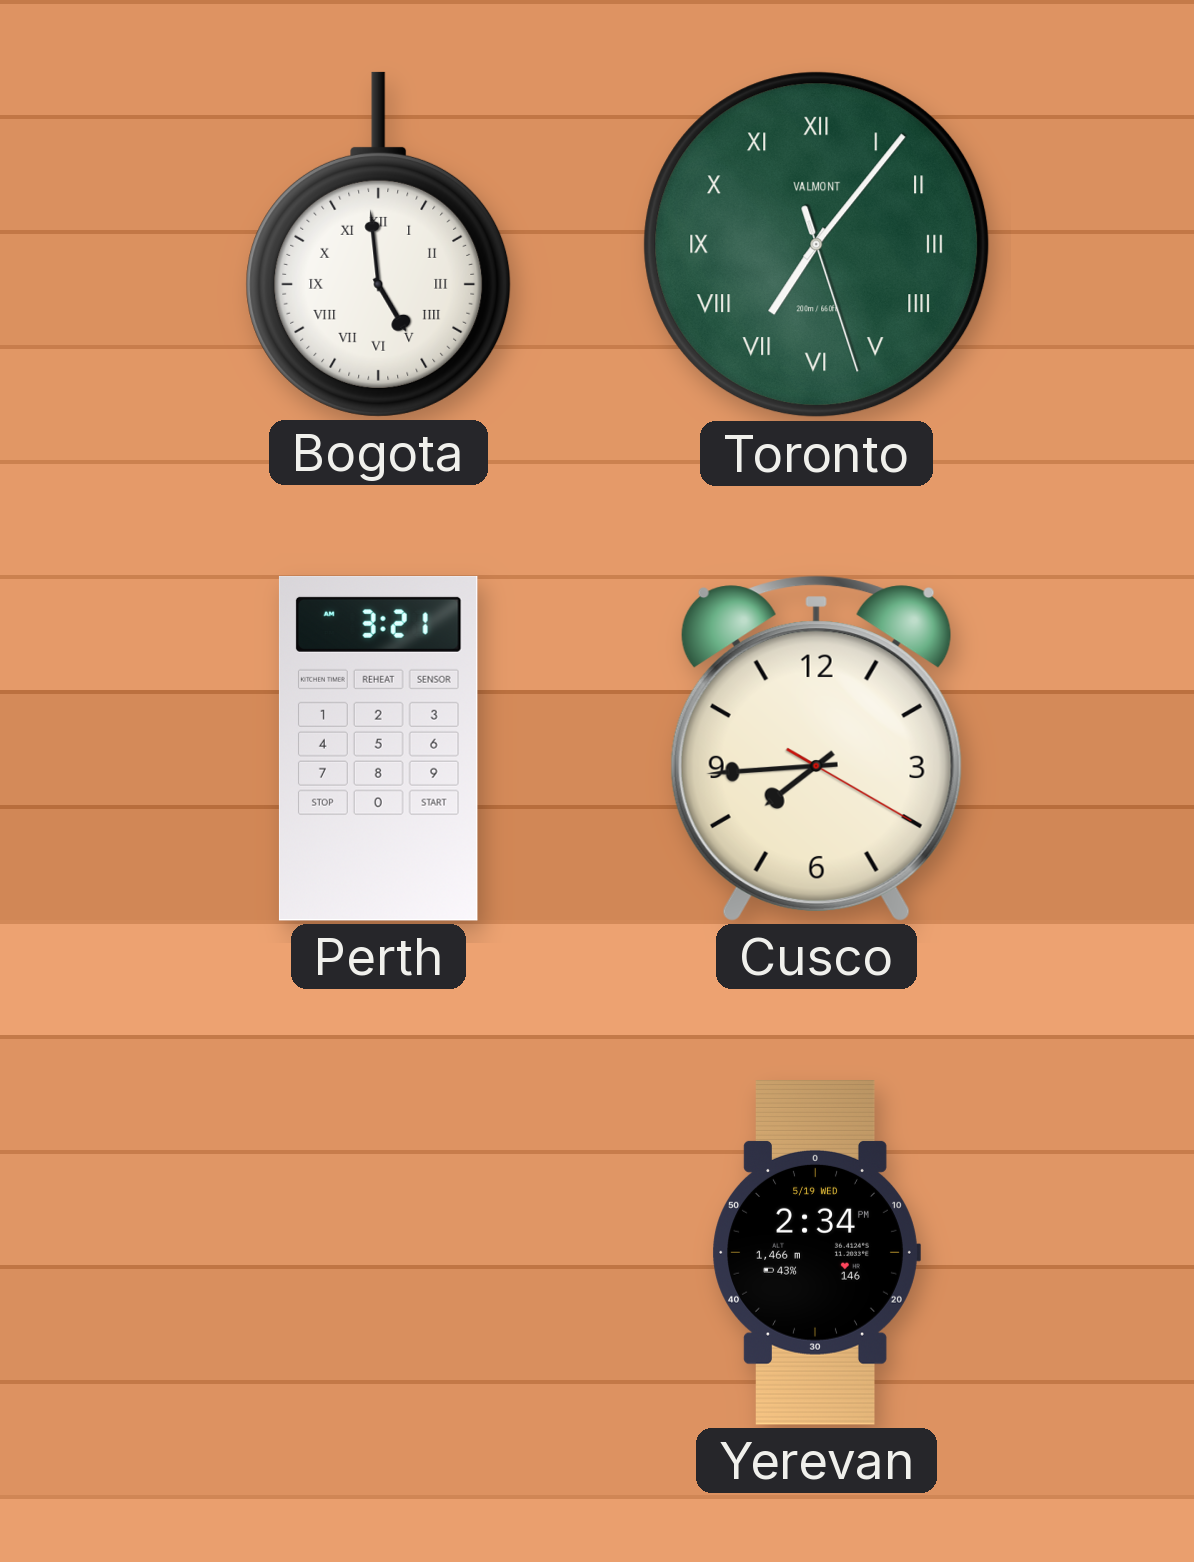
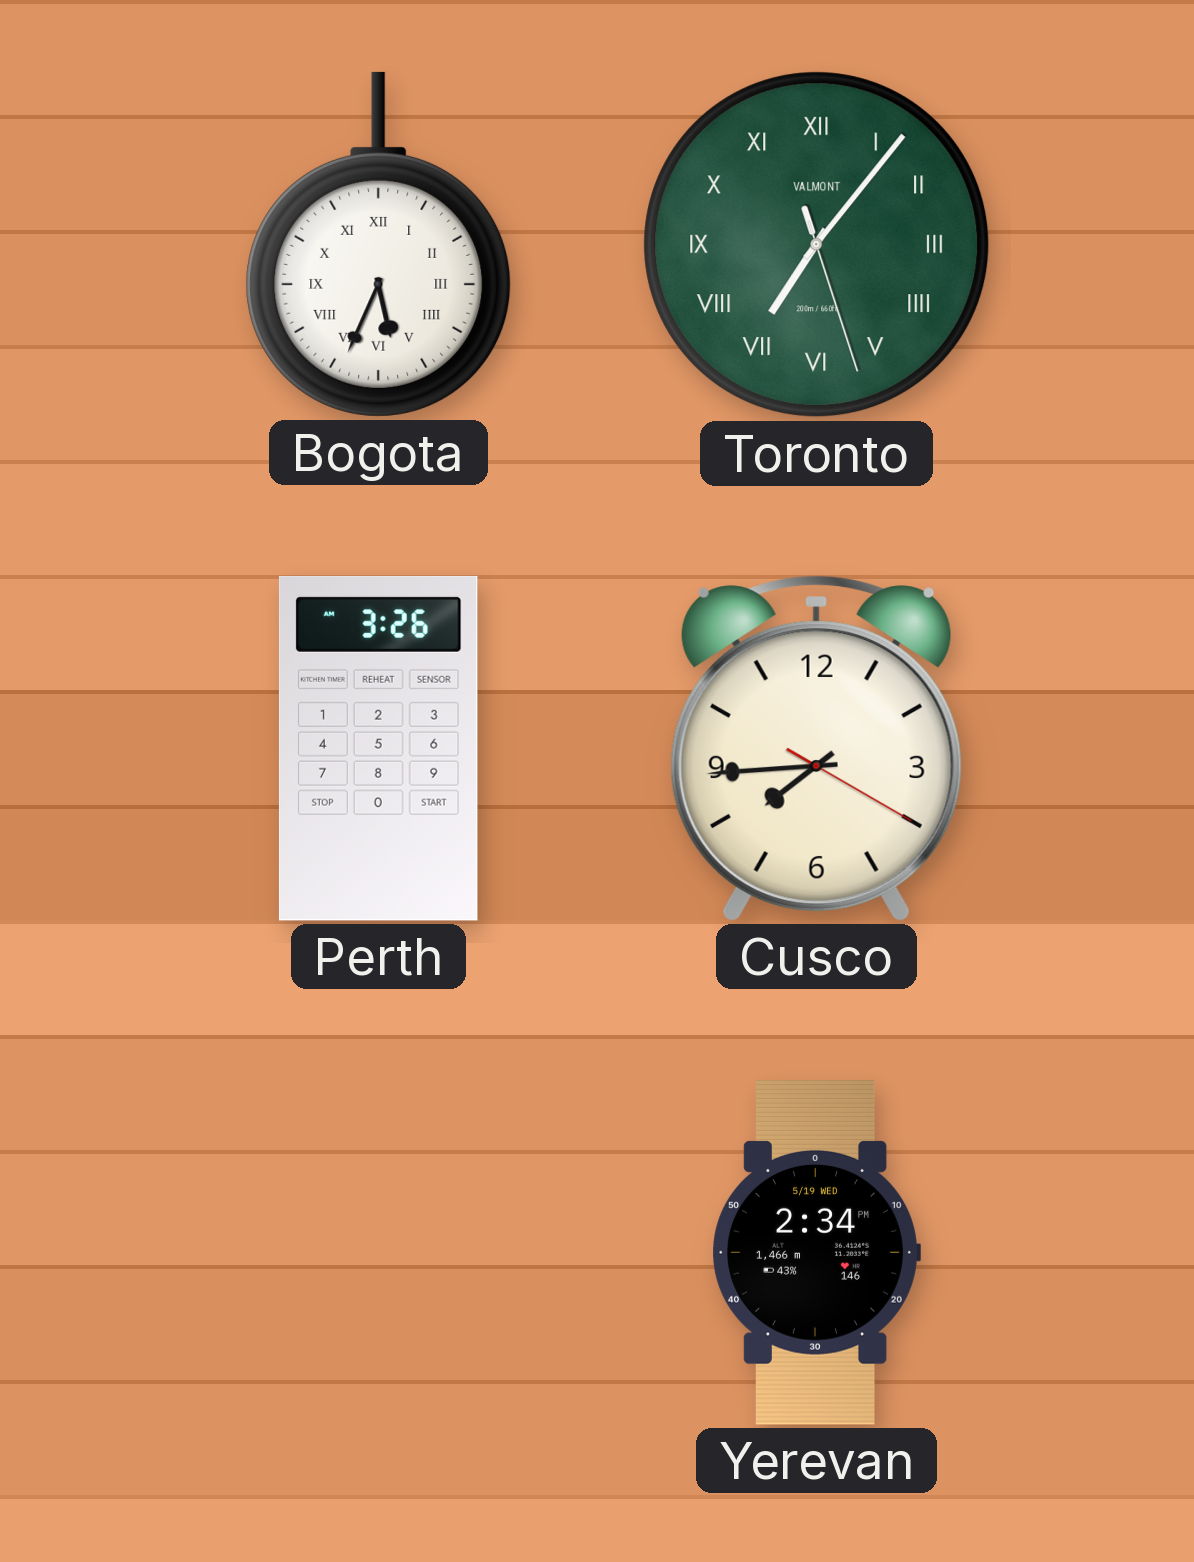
Bogota: 4:59 -> 5:34
Perth: 3:21 -> 3:26
